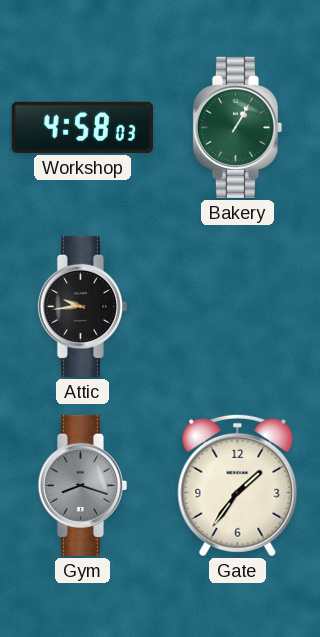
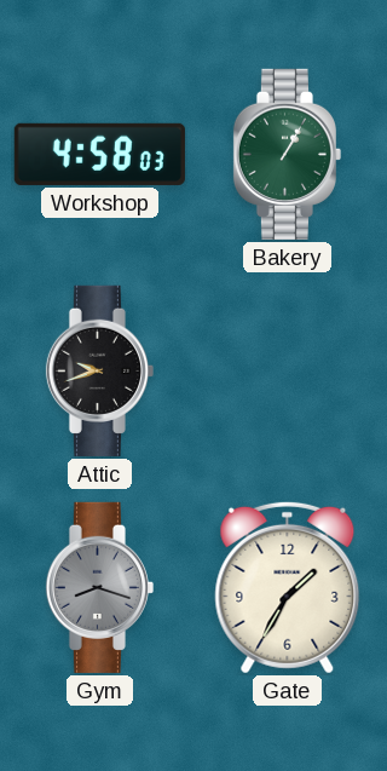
Attic: 9:44 -> 9:42
Gate: 1:36 -> 1:35
